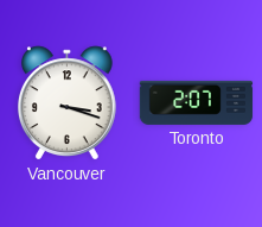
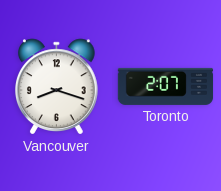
Vancouver: 3:18 -> 8:18
